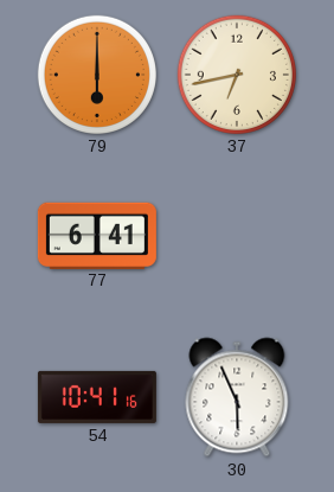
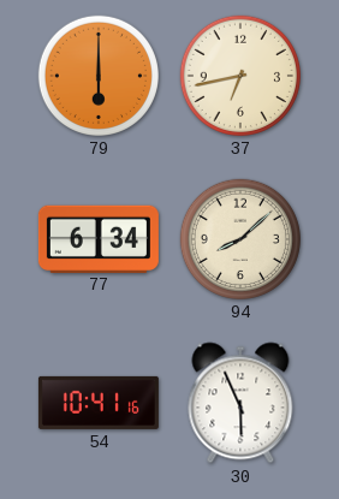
77: 6:41 -> 6:34
94: none -> 8:08
